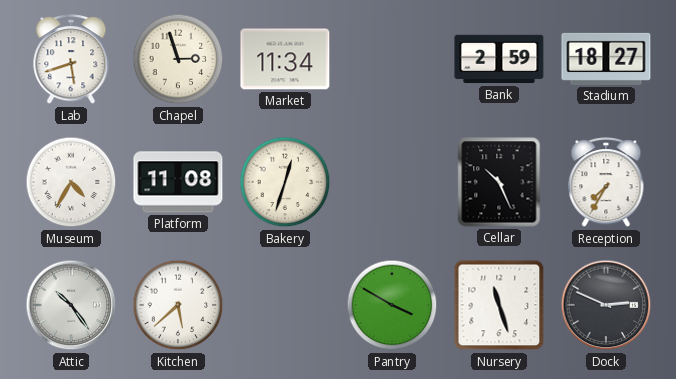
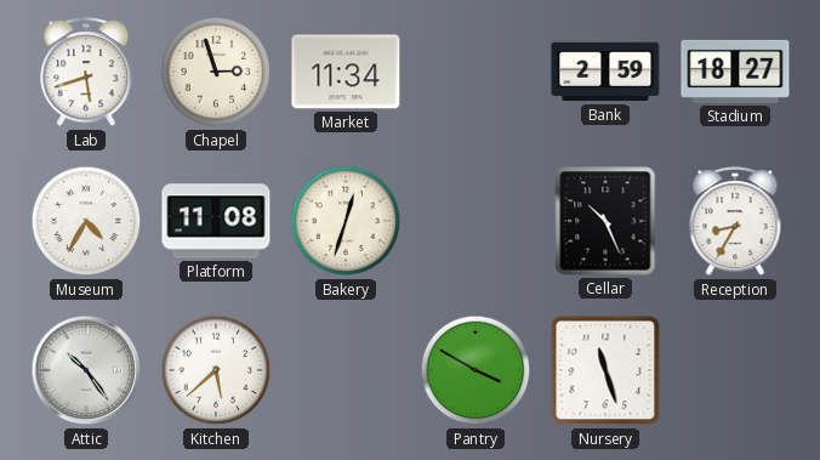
Reception: 7:35 -> 8:35
Dock: 2:49 -> none
